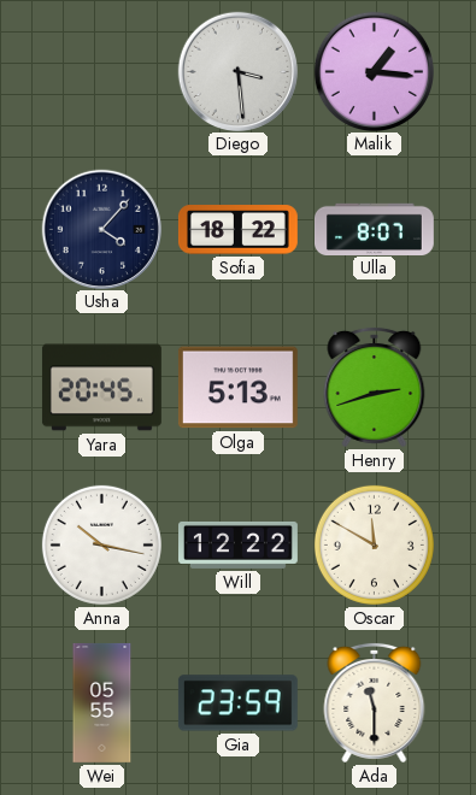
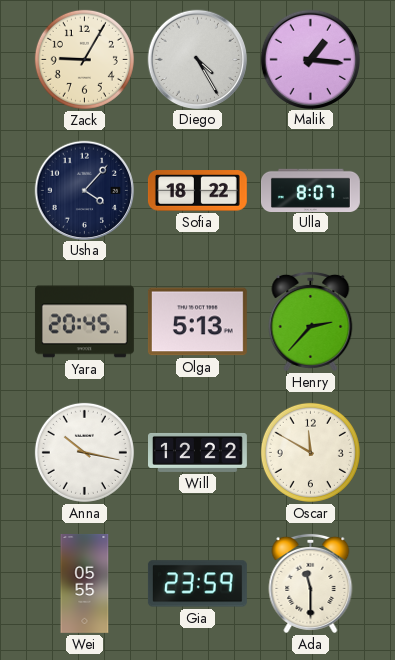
Zack: none -> 9:05
Diego: 3:29 -> 4:25
Henry: 2:42 -> 2:37
